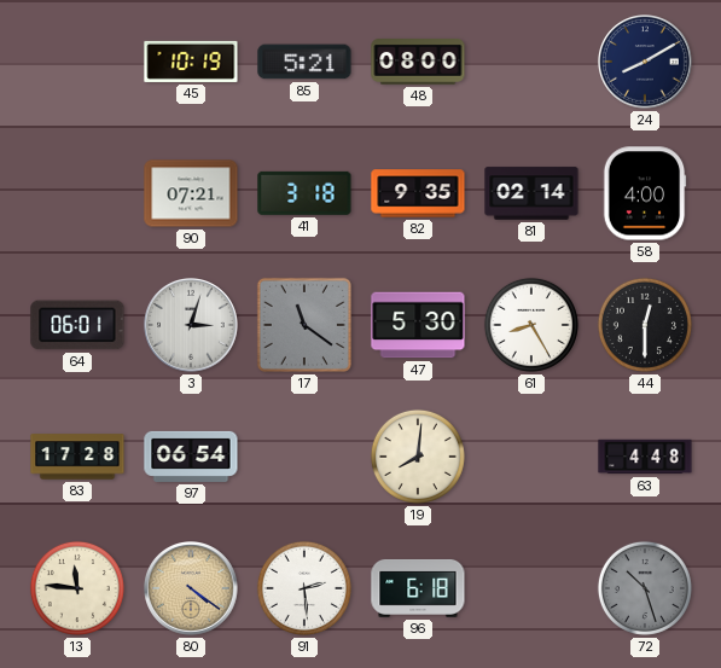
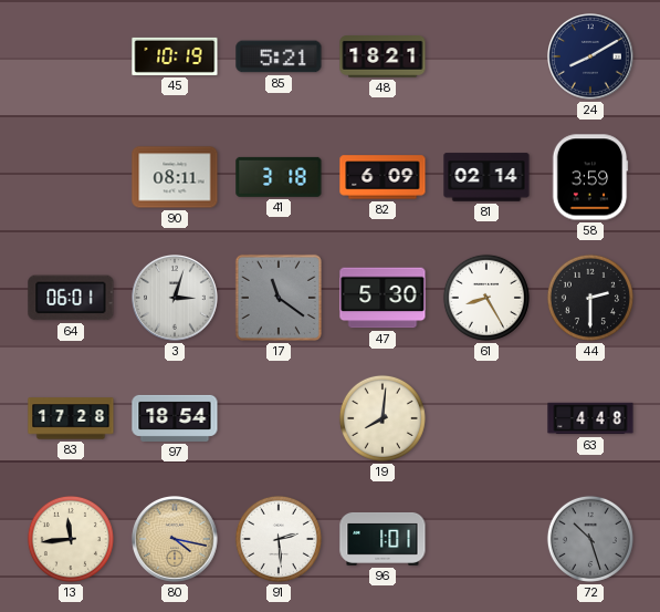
48: 08:00 -> 18:21
90: 07:21 -> 08:11
82: 9:35 -> 6:09
58: 4:00 -> 3:59
44: 12:30 -> 2:30
97: 06:54 -> 18:54
13: 11:46 -> 11:44
80: 4:21 -> 4:17
96: 6:18 -> 1:01
